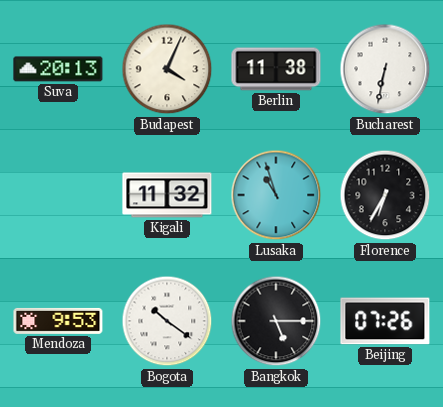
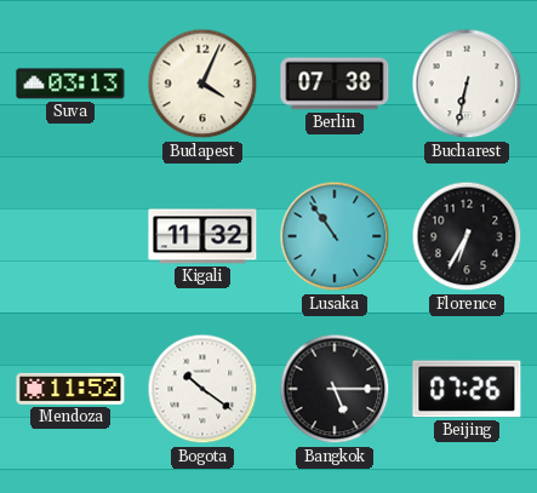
Suva: 20:13 -> 03:13
Berlin: 11:38 -> 07:38
Lusaka: 10:57 -> 10:54
Mendoza: 9:53 -> 11:52
